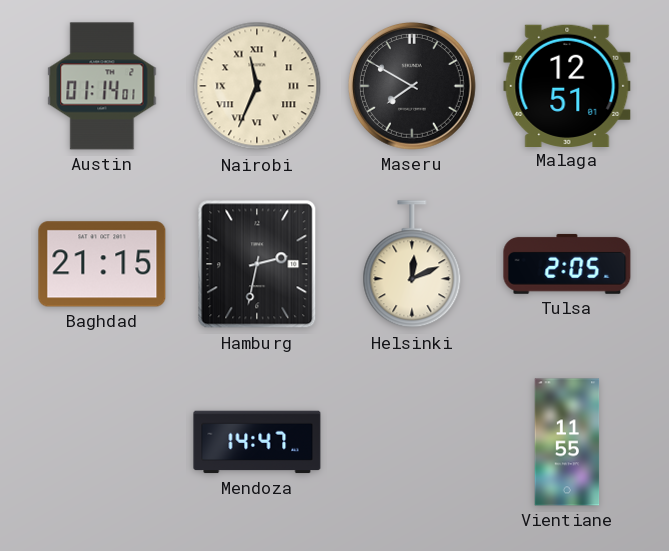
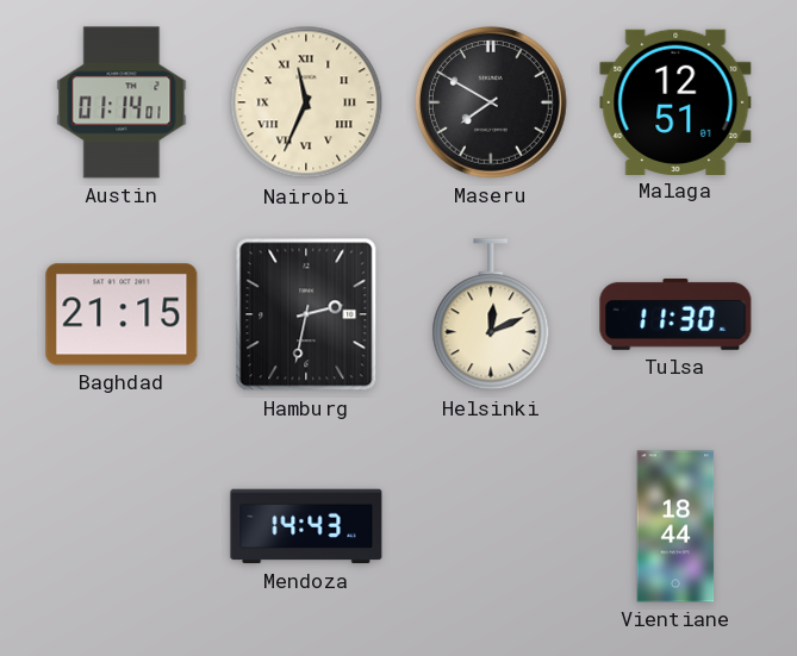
Tulsa: 2:05 -> 11:30
Mendoza: 14:47 -> 14:43
Vientiane: 11:55 -> 18:44
